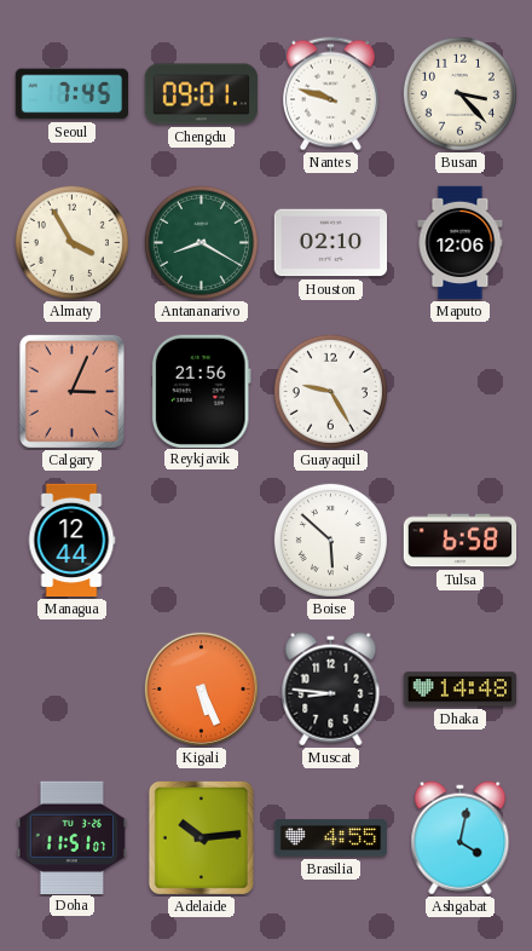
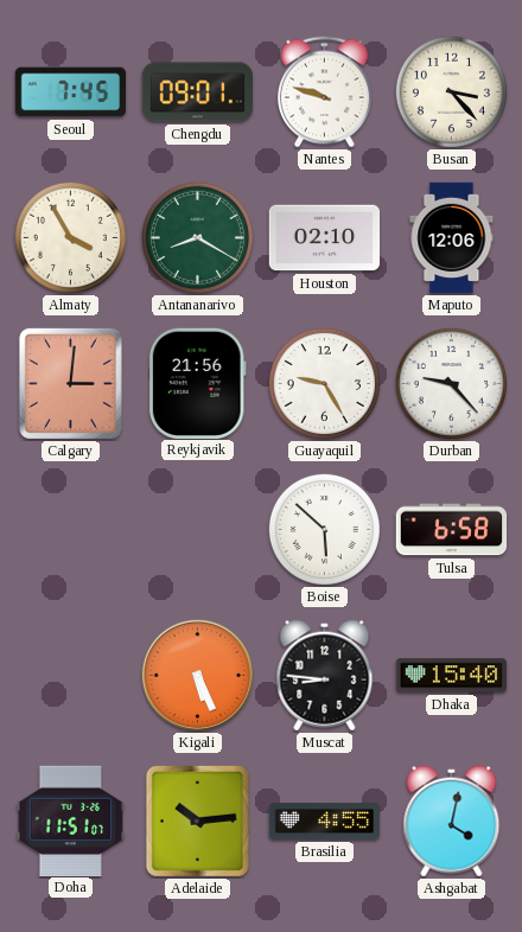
Calgary: 3:04 -> 3:01
Durban: none -> 9:23
Managua: 12:44 -> none
Dhaka: 14:48 -> 15:40
